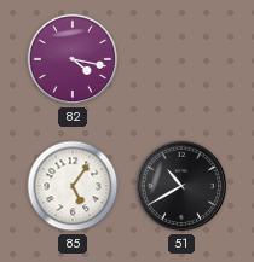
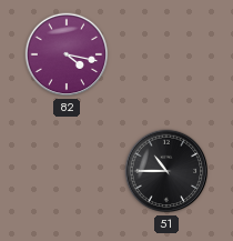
85: 5:06 -> none
51: 10:40 -> 10:45
